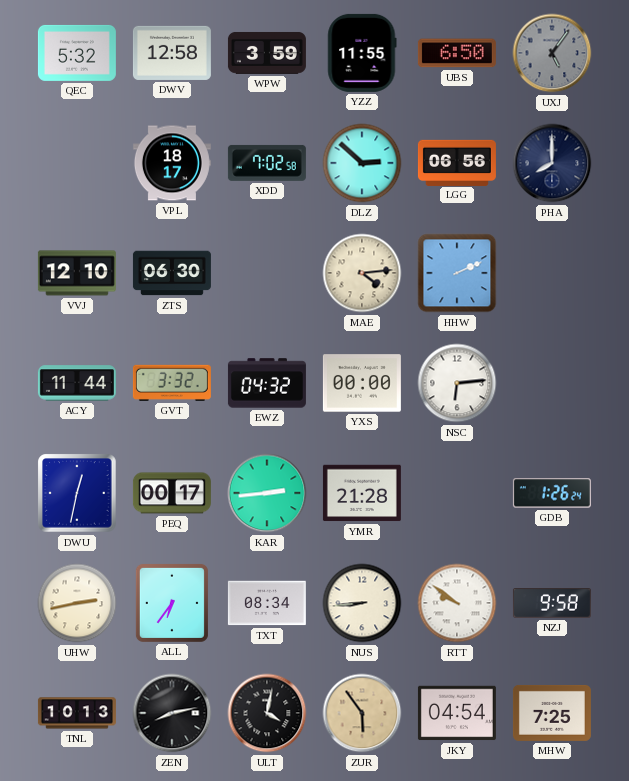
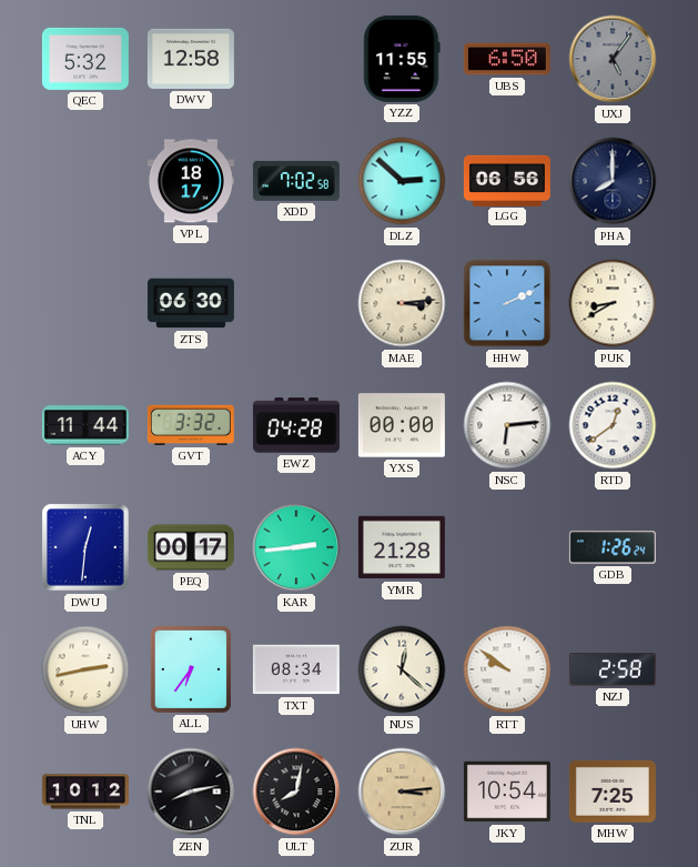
WPW: 3:59 -> none
VVJ: 12:10 -> none
MAE: 4:14 -> 3:14
PUK: none -> 8:40
EWZ: 04:32 -> 04:28
RTD: none -> 12:39
DWU: 12:32 -> 12:31
NUS: 8:44 -> 12:22
NZJ: 9:58 -> 2:58
TNL: 10:13 -> 10:12
ULT: 4:02 -> 8:02
ZUR: 5:54 -> 3:14
JKY: 04:54 -> 10:54
